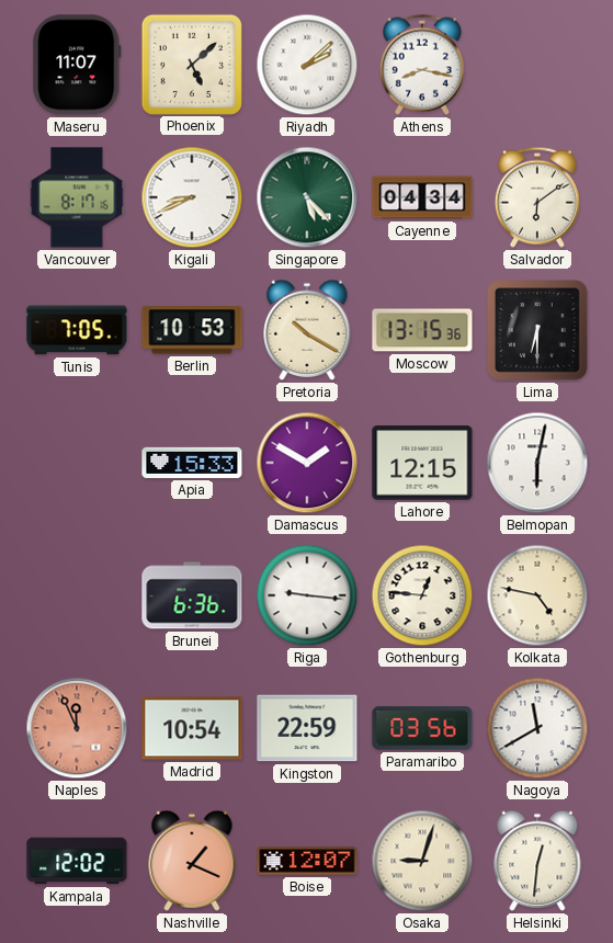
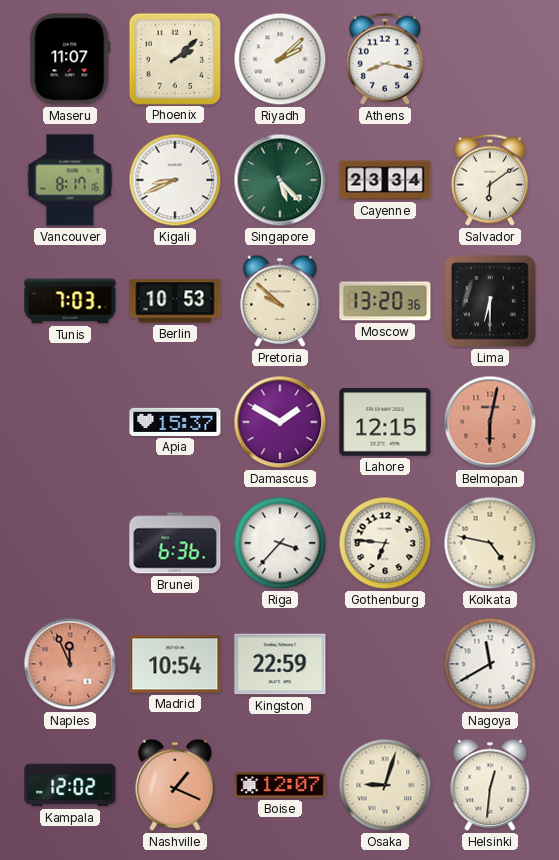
Phoenix: 5:08 -> 2:08
Cayenne: 04:34 -> 23:34
Tunis: 7:05 -> 7:03
Pretoria: 10:20 -> 9:52
Moscow: 13:15 -> 13:20
Apia: 15:33 -> 15:37
Belmopan dial: white -> salmon
Riga: 9:16 -> 3:37
Gothenburg: 12:46 -> 6:46
Paramaribo: 03:56 -> none
